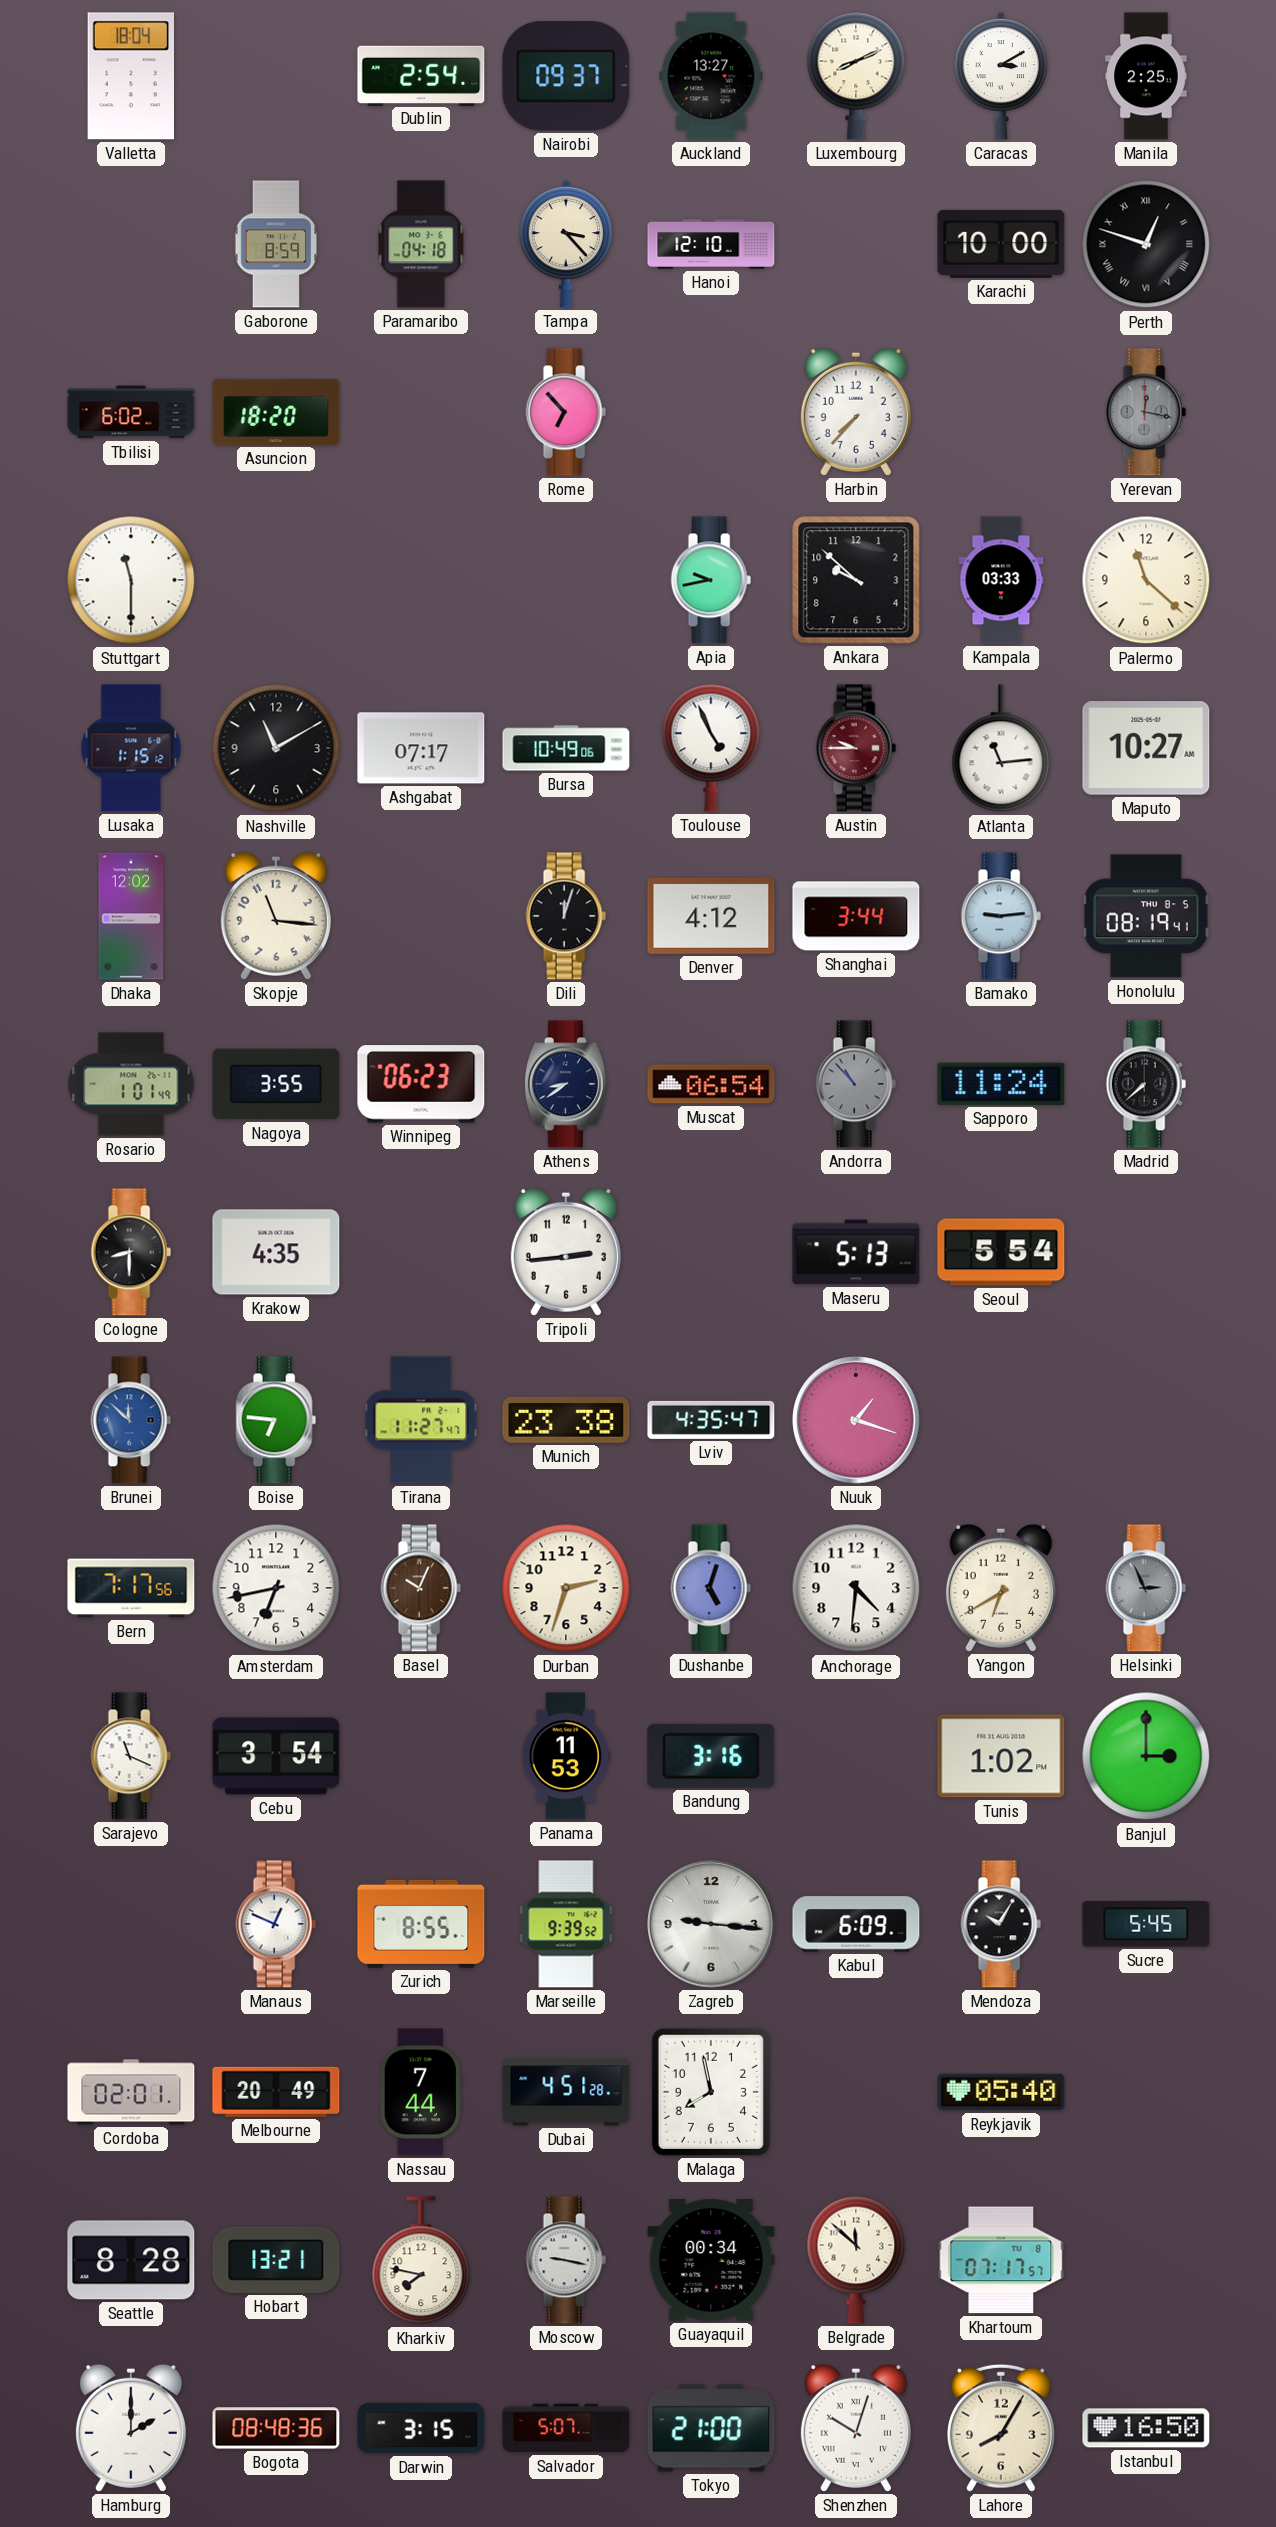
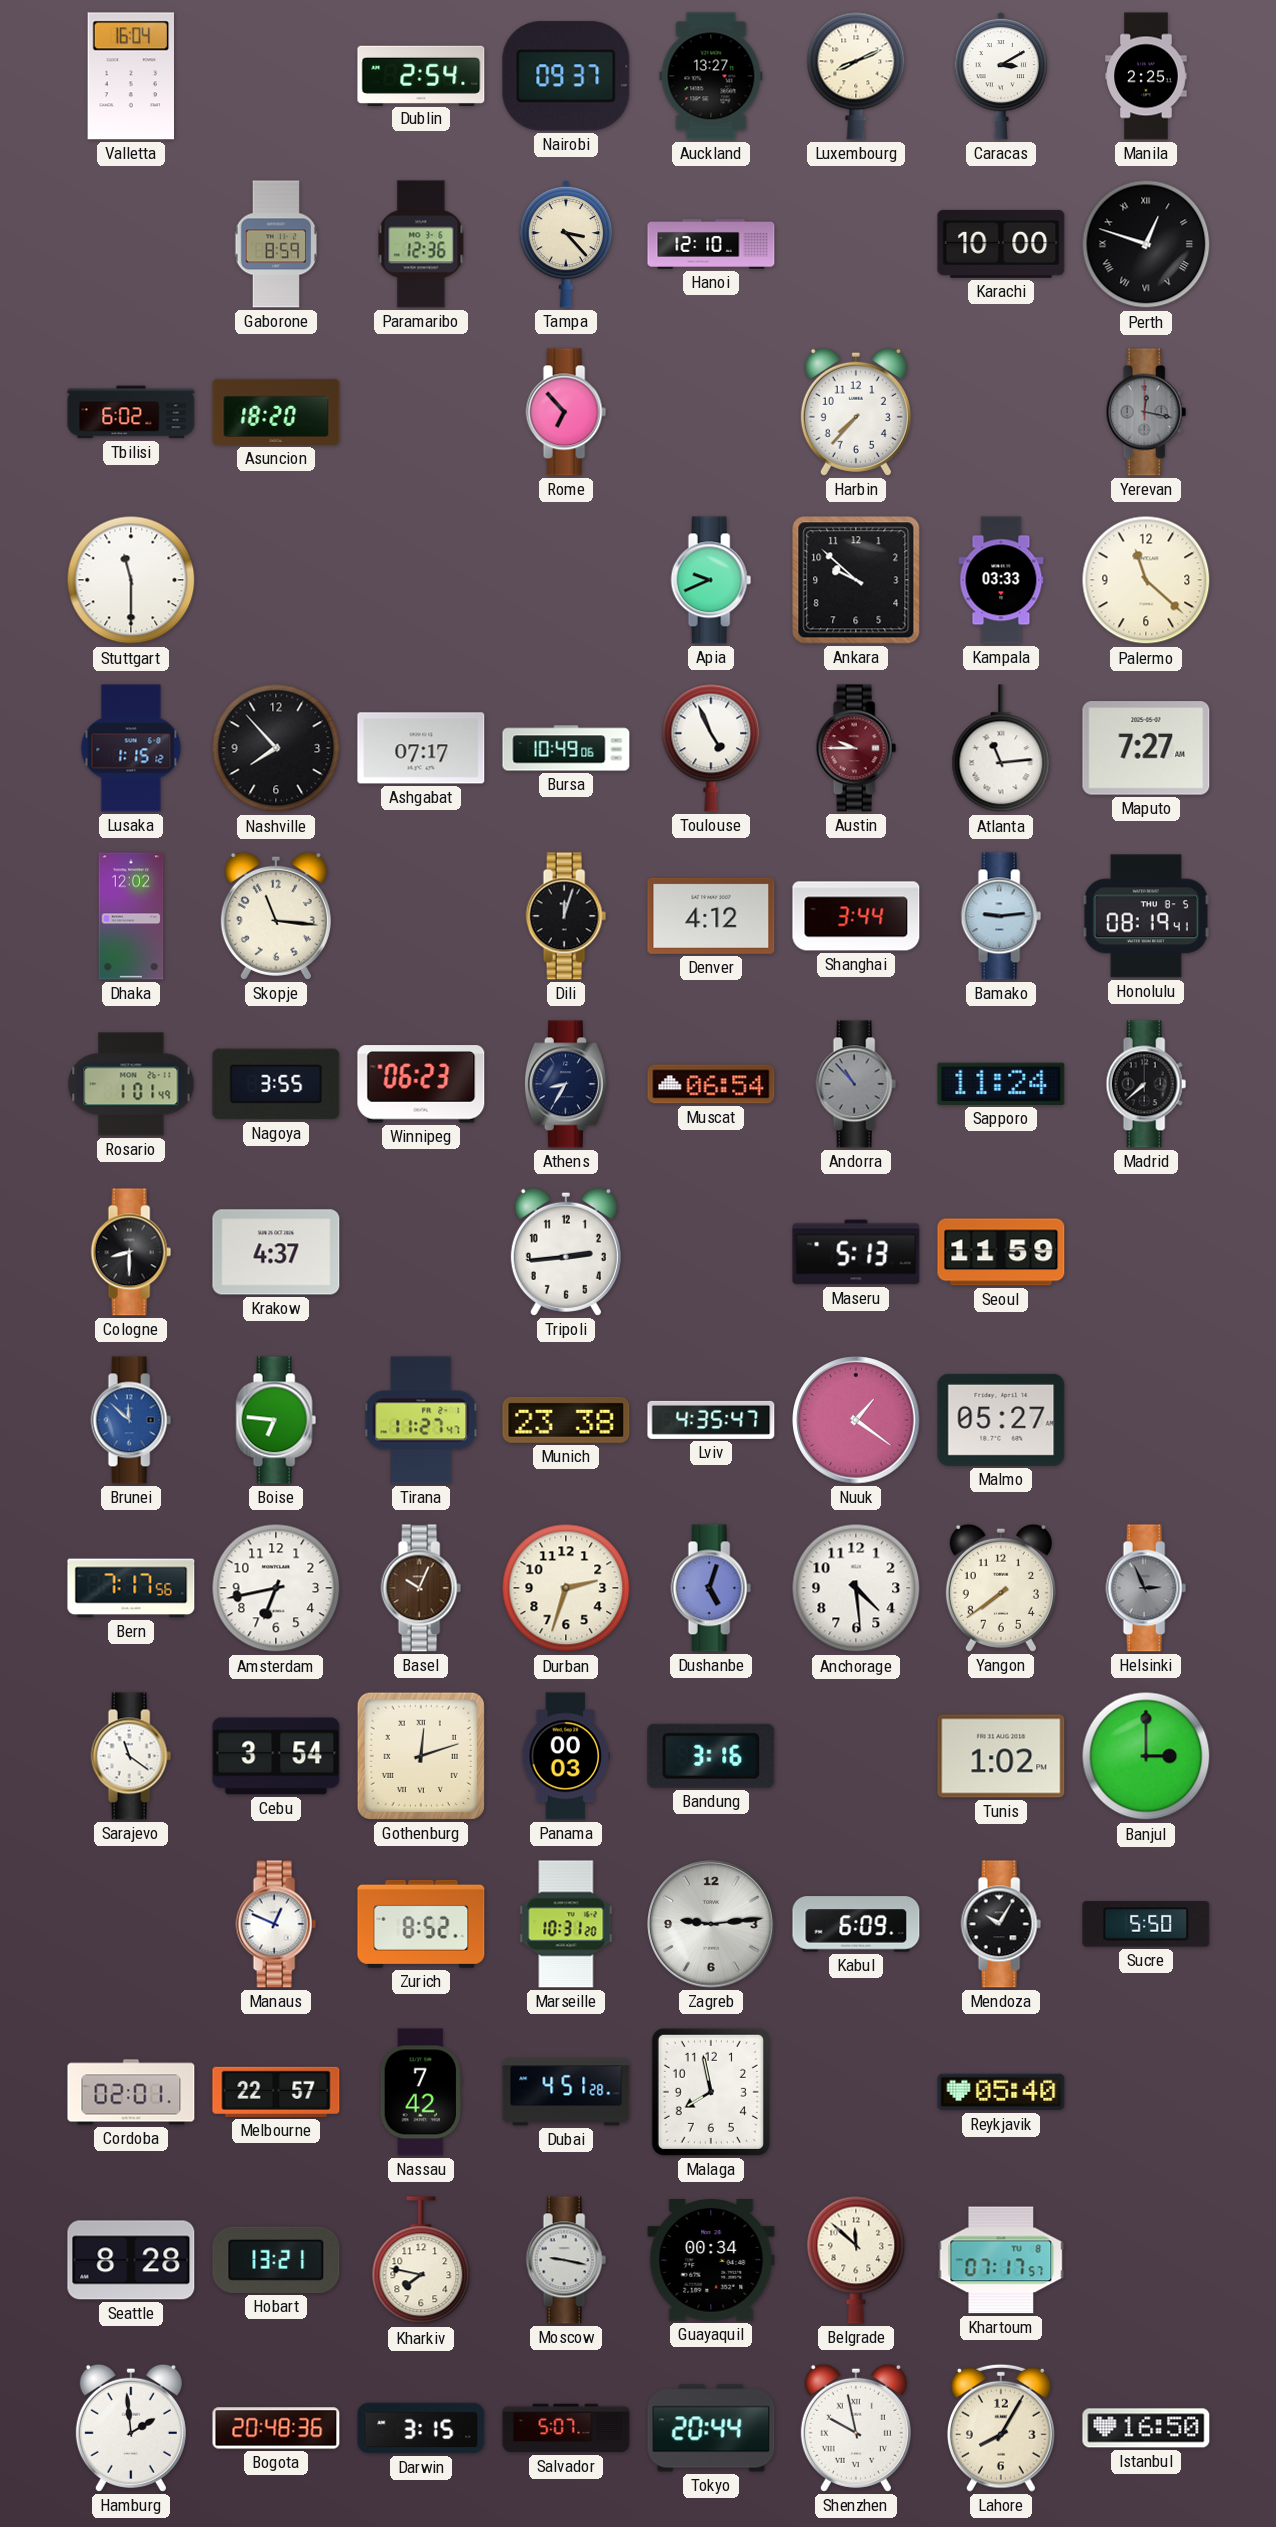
Valletta: 18:04 -> 16:04
Paramaribo: 04:18 -> 12:36
Apia: 9:43 -> 9:41
Nashville: 11:10 -> 7:53
Maputo: 10:27 -> 7:27
Athens: 8:39 -> 8:35
Krakow: 4:35 -> 4:37
Seoul: 5:54 -> 11:59
Nuuk: 1:18 -> 1:21
Malmo: none -> 05:27
Anchorage: 4:31 -> 4:29
Yangon: 6:40 -> 7:39
Sarajevo: 11:19 -> 11:21
Gothenburg: none -> 12:12
Panama: 11:53 -> 00:03
Zurich: 8:55 -> 8:52
Marseille: 9:39 -> 10:31
Zagreb: 9:16 -> 9:14
Sucre: 5:45 -> 5:50
Melbourne: 20:49 -> 22:57
Nassau: 7:44 -> 7:42
Hamburg: 2:00 -> 1:59
Bogota: 08:48 -> 20:48
Tokyo: 21:00 -> 20:44
Shenzhen: 10:03 -> 9:58
